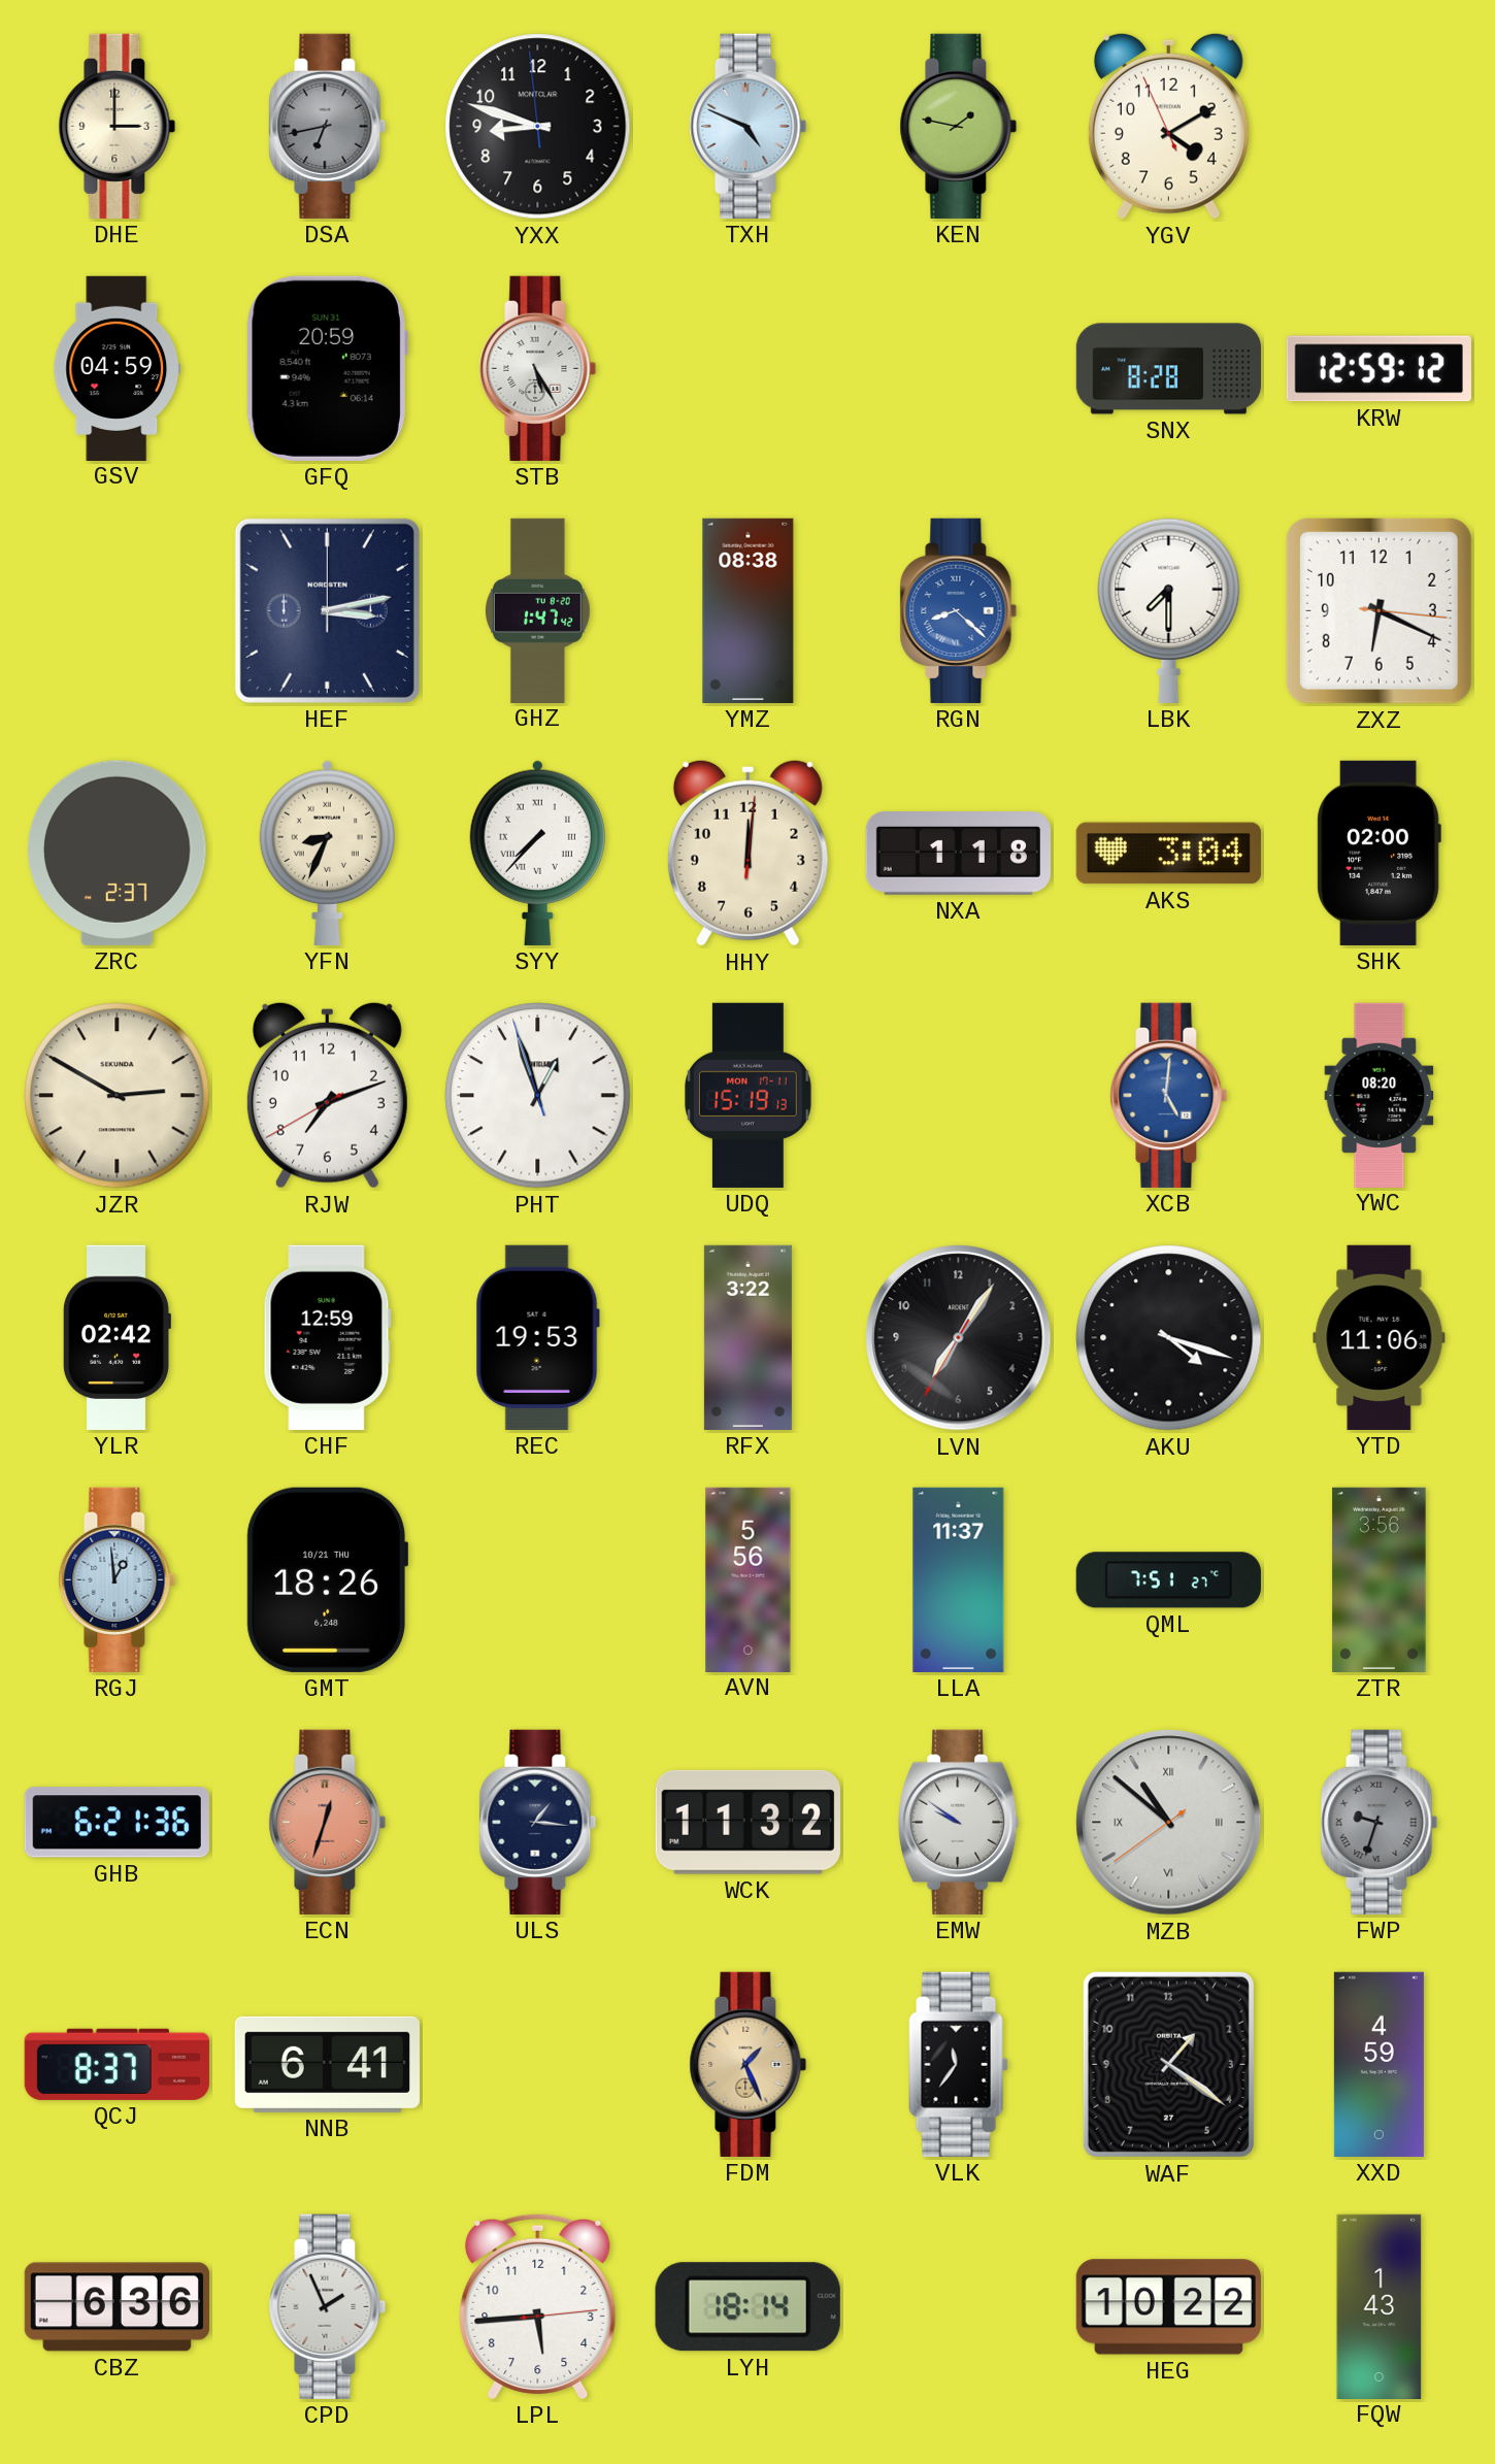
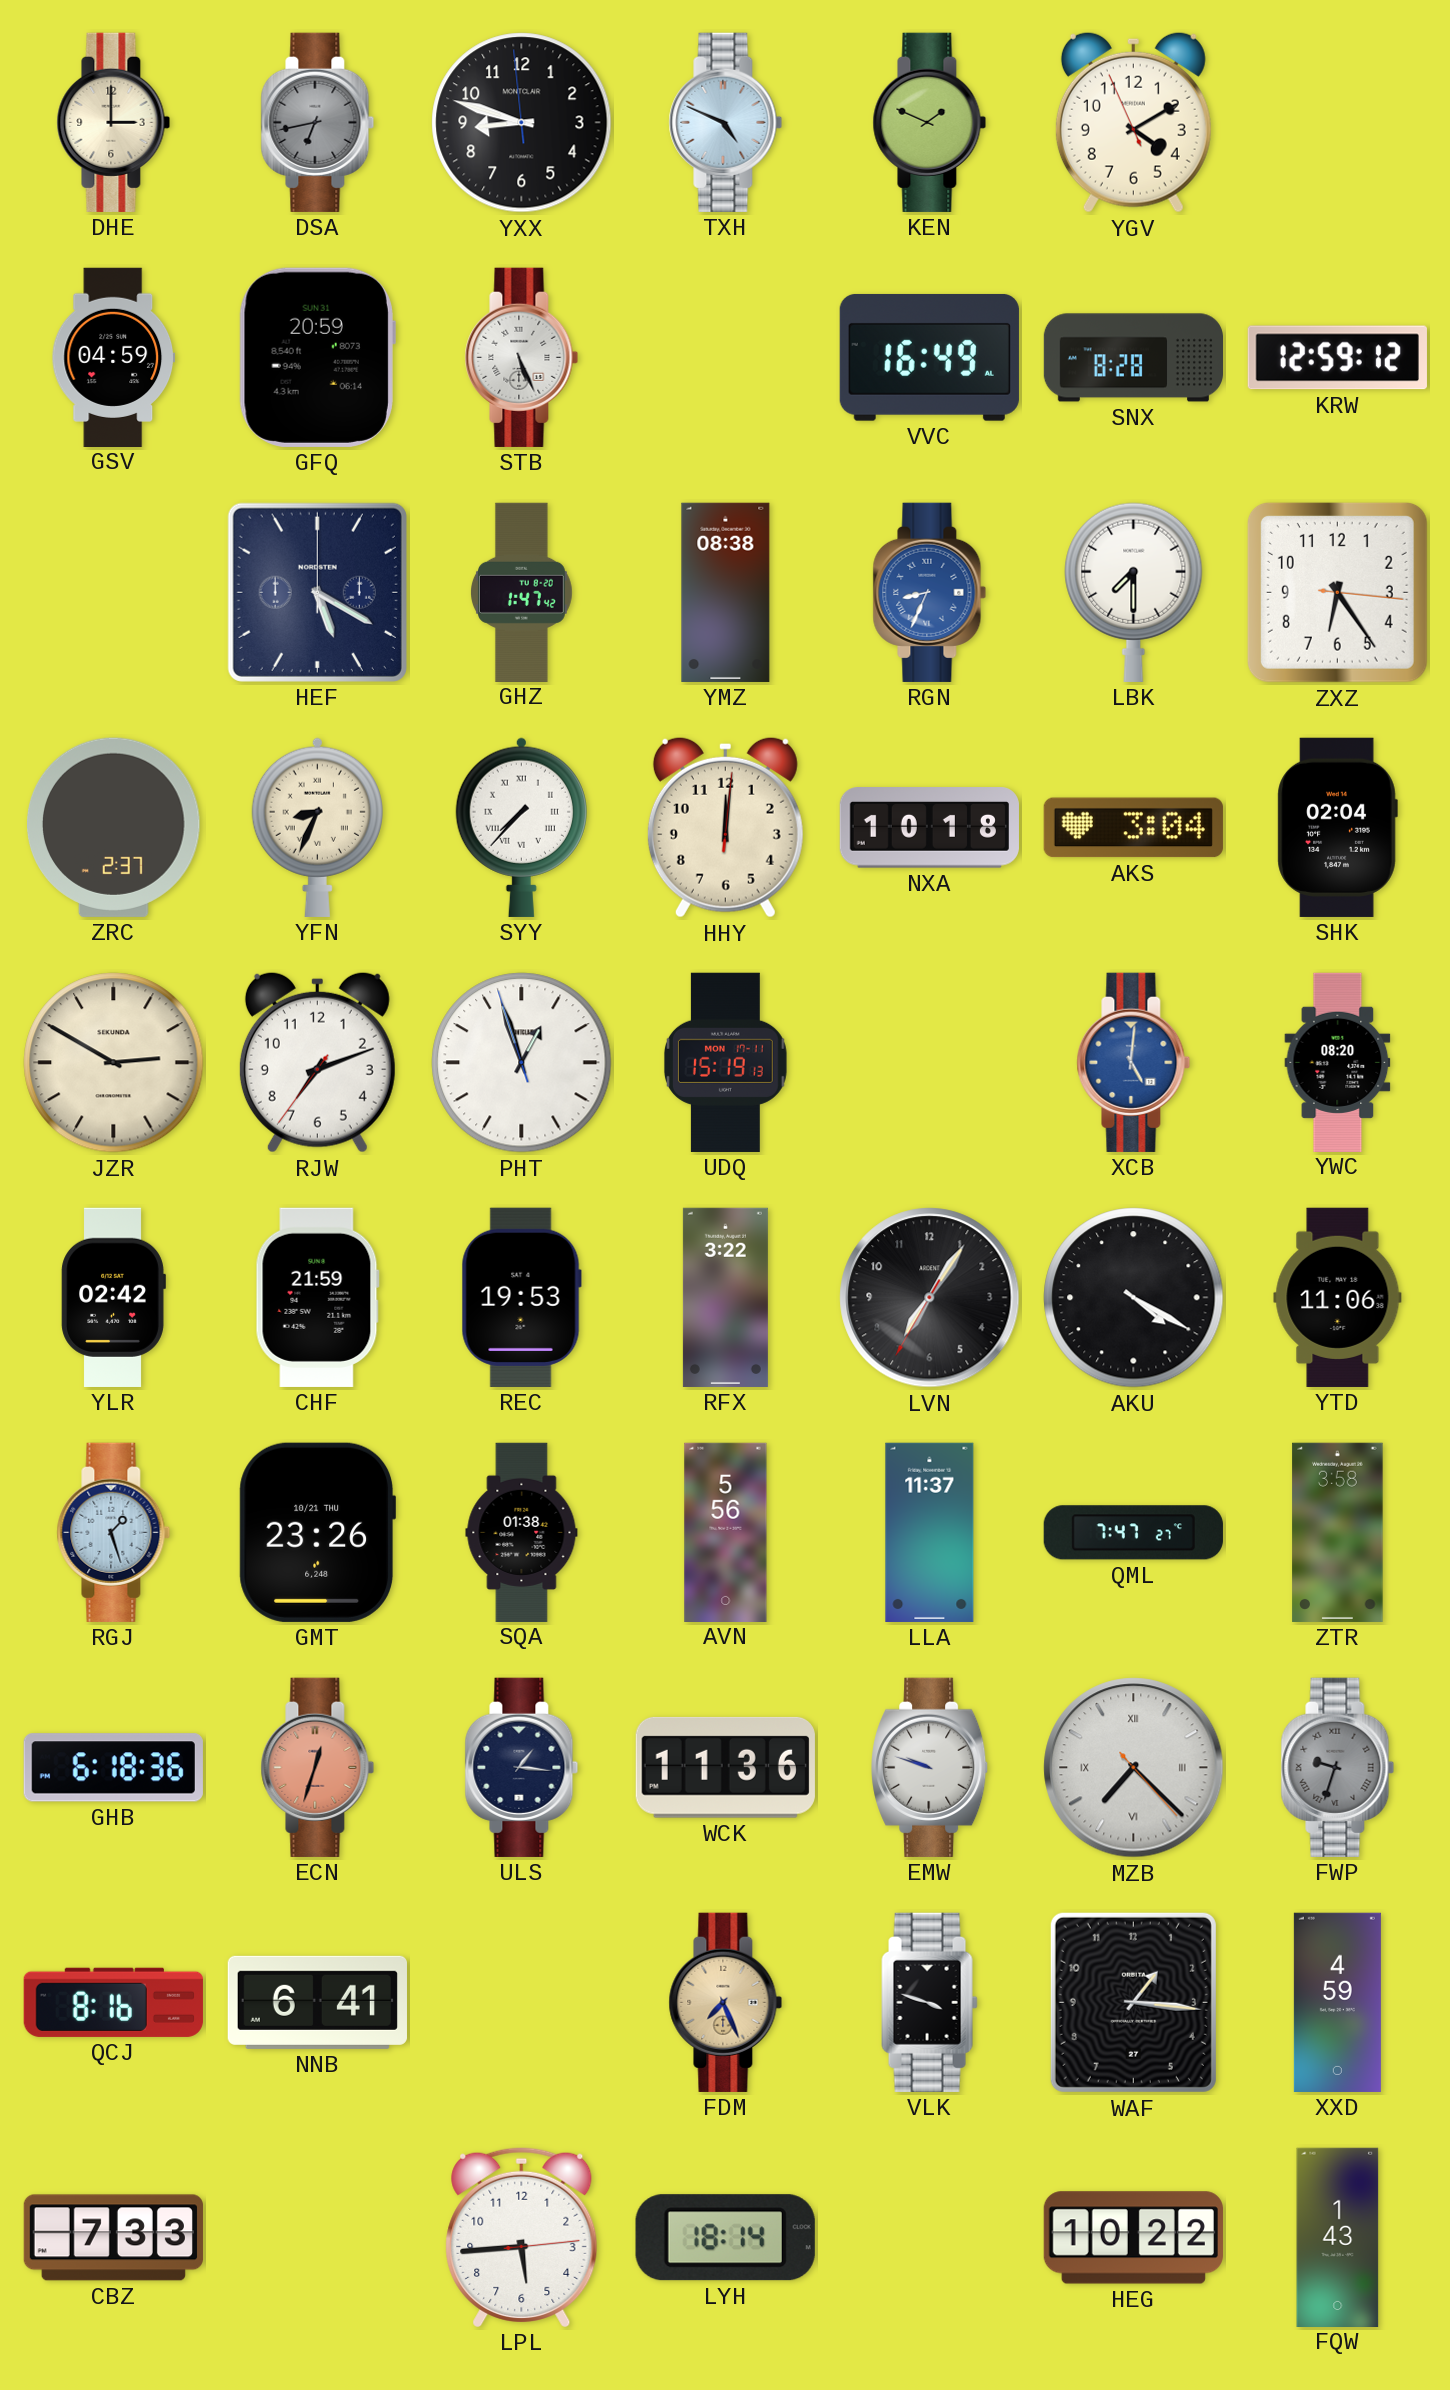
KEN: 1:47 -> 1:49
STB: 5:25 -> 5:26
VVC: none -> 16:49
HEF: 3:13 -> 5:20
RGN: 8:22 -> 8:34
ZXZ: 6:19 -> 6:24
NXA: 1:18 -> 10:18
SHK: 02:00 -> 02:04
RJW: 7:11:40 -> 7:11:36
CHF: 12:59 -> 21:59
AKU: 4:18 -> 4:20
RGJ: 12:59 -> 1:27
GMT: 18:26 -> 23:26
SQA: none -> 01:38
QML: 7:51 -> 7:47
ZTR: 3:56 -> 3:58
GHB: 6:21 -> 6:18
WCK: 11:32 -> 11:36
EMW: 9:51 -> 9:48
MZB: 10:51 -> 7:22
QCJ: 8:37 -> 8:16
FDM: 1:26 -> 7:26
VLK: 11:36 -> 3:48
WAF: 1:21 -> 1:16
CBZ: 6:36 -> 7:33
CPD: 1:56 -> none
